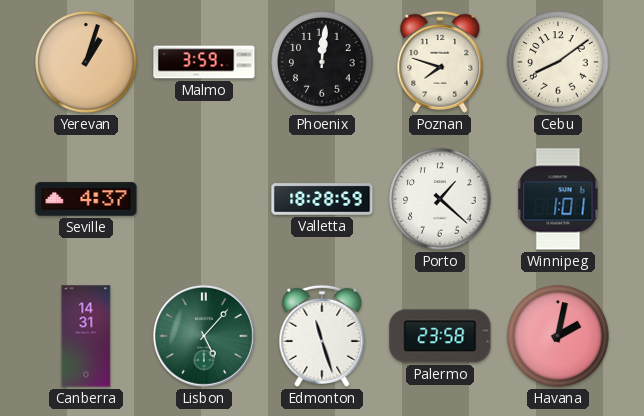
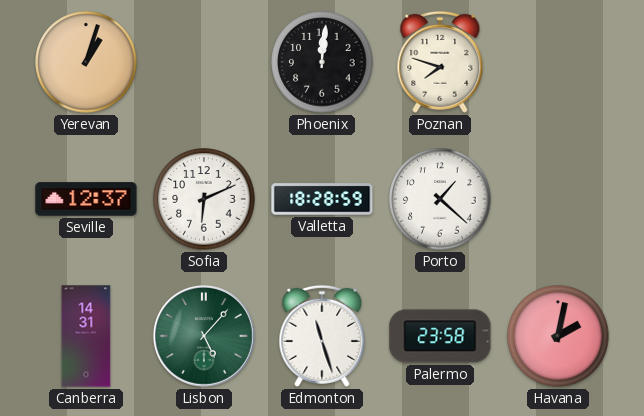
Malmo: 3:59 -> none
Cebu: 8:09 -> none
Seville: 4:37 -> 12:37
Sofia: none -> 6:11
Winnipeg: 1:01 -> none
